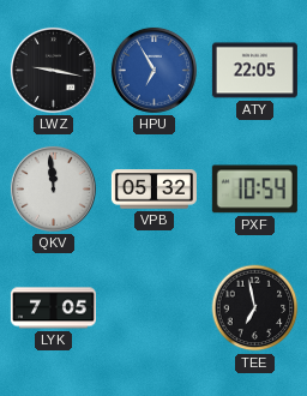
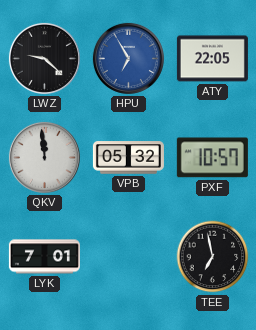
LWZ: 9:17 -> 9:22
PXF: 10:54 -> 10:57
LYK: 7:05 -> 7:01
